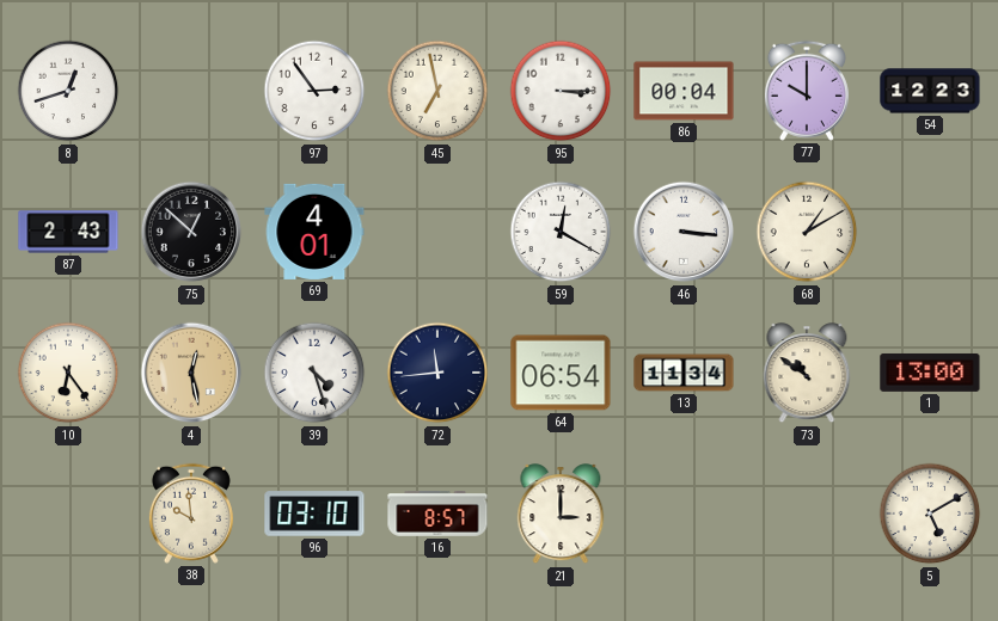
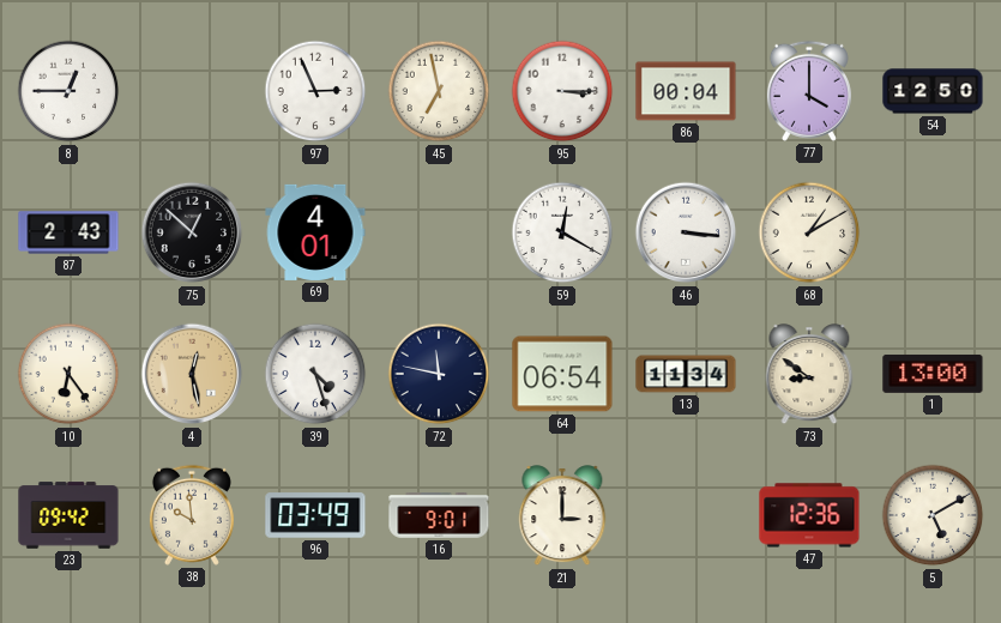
8: 12:42 -> 12:45
97: 2:54 -> 2:56
77: 10:00 -> 4:00
54: 12:23 -> 12:50
72: 11:44 -> 11:47
73: 10:51 -> 8:51
23: none -> 09:42
96: 03:10 -> 03:49
16: 8:57 -> 9:01
47: none -> 12:36
